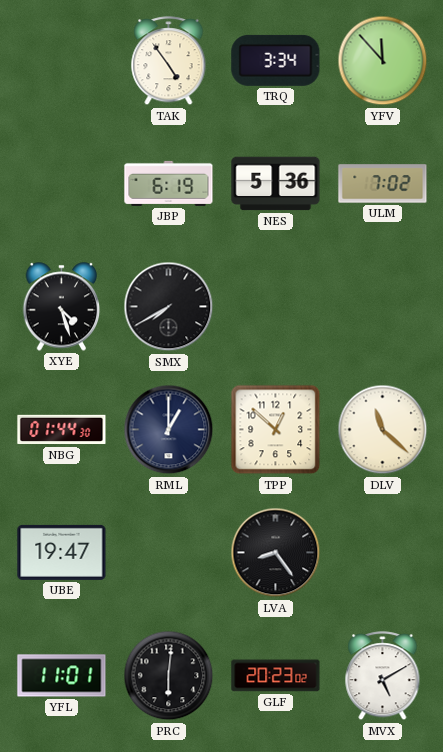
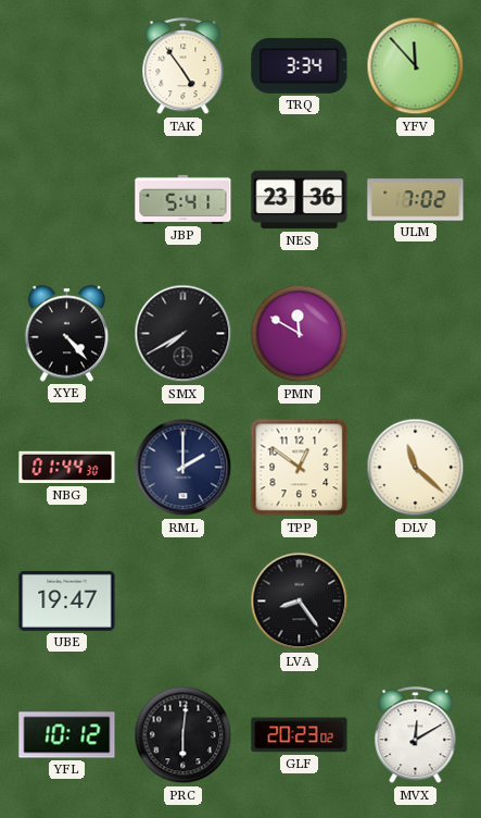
JBP: 6:19 -> 5:41
NES: 5:36 -> 23:36
XYE: 4:27 -> 4:23
PMN: none -> 11:50
RML: 1:00 -> 2:00
TPP: 12:52 -> 12:51
YFL: 11:01 -> 10:12
MVX: 5:10 -> 12:10
